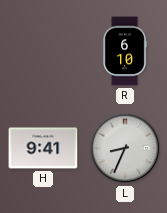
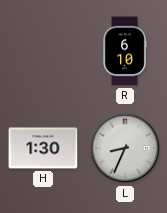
H: 9:41 -> 1:30
